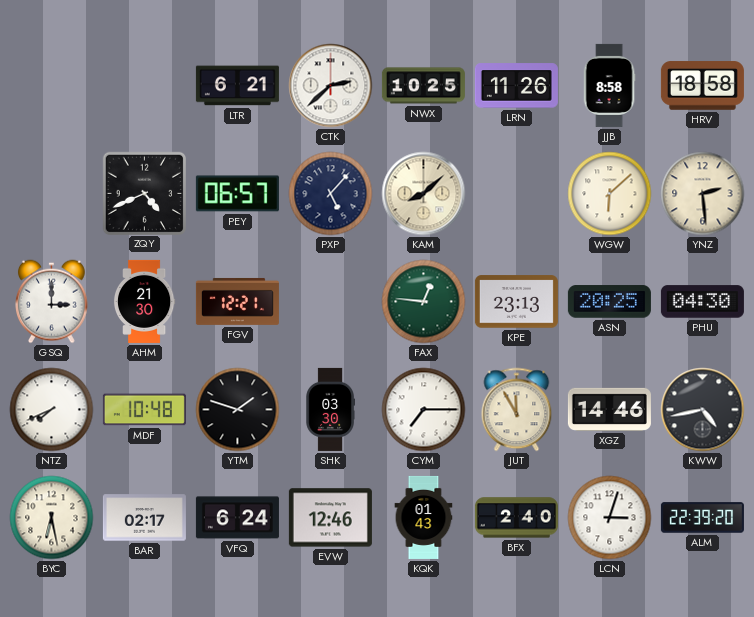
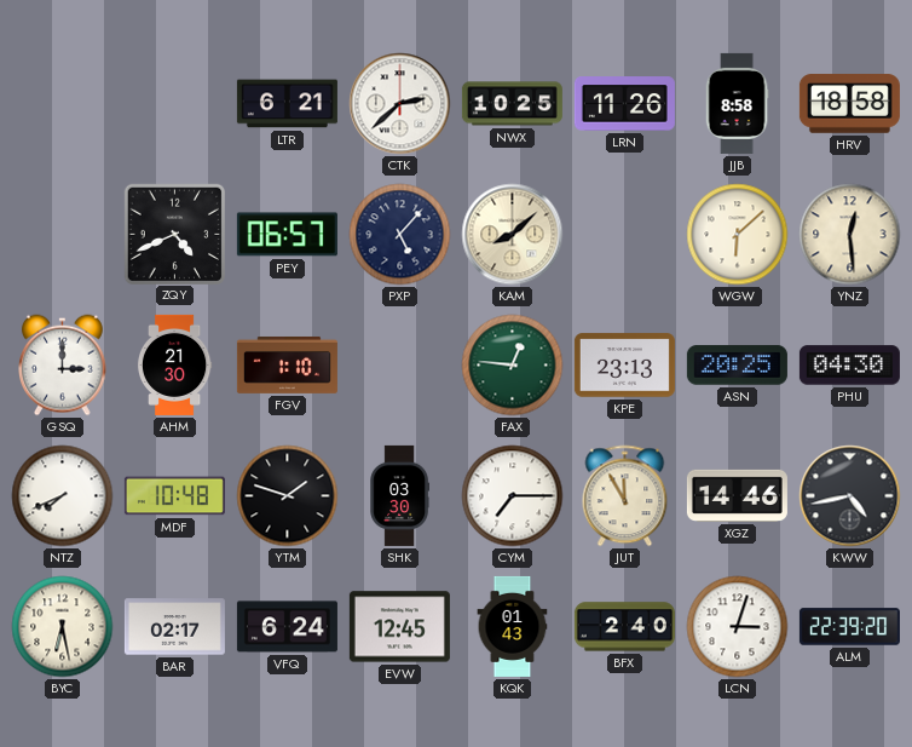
YNZ: 2:29 -> 12:29
FGV: 12:21 -> 1:10
EVW: 12:46 -> 12:45
